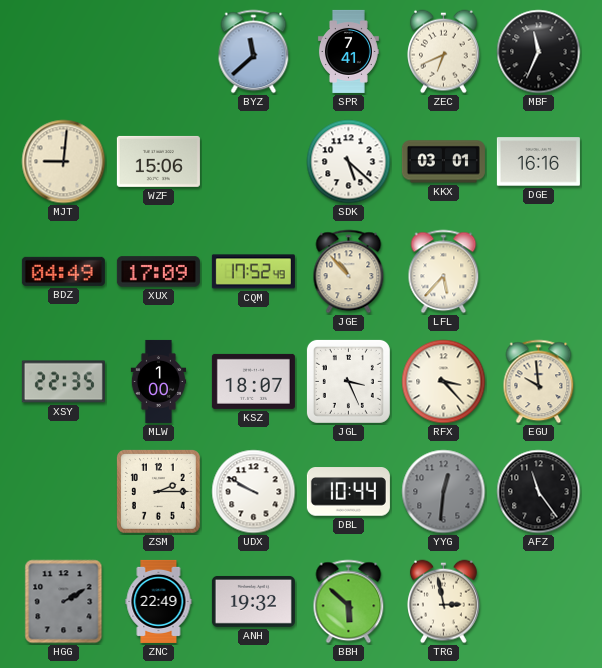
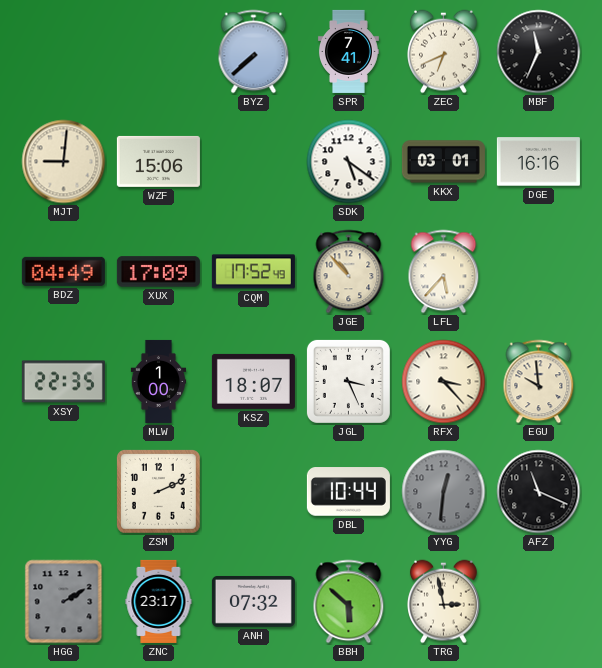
BYZ: 11:38 -> 7:38
SDK: 5:22 -> 5:21
ZSM: 2:15 -> 2:11
UDX: 9:50 -> none
AFZ: 11:24 -> 11:19
ZNC: 22:49 -> 23:17
ANH: 19:32 -> 07:32
